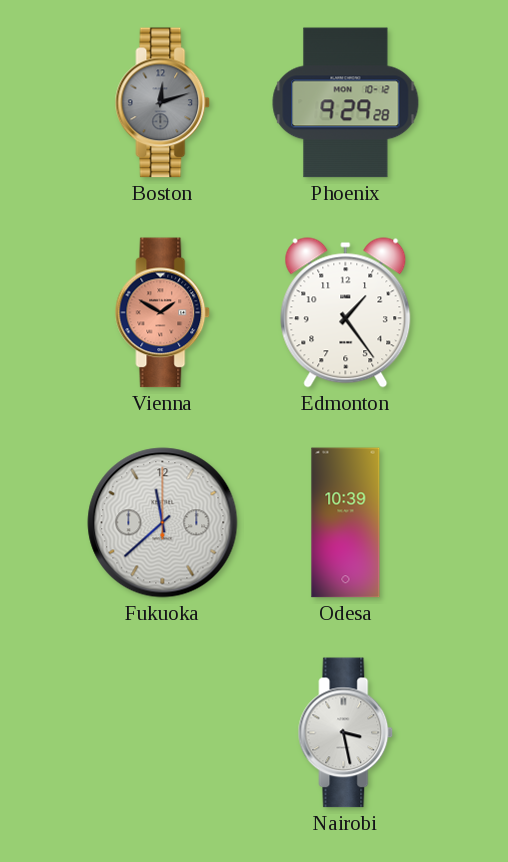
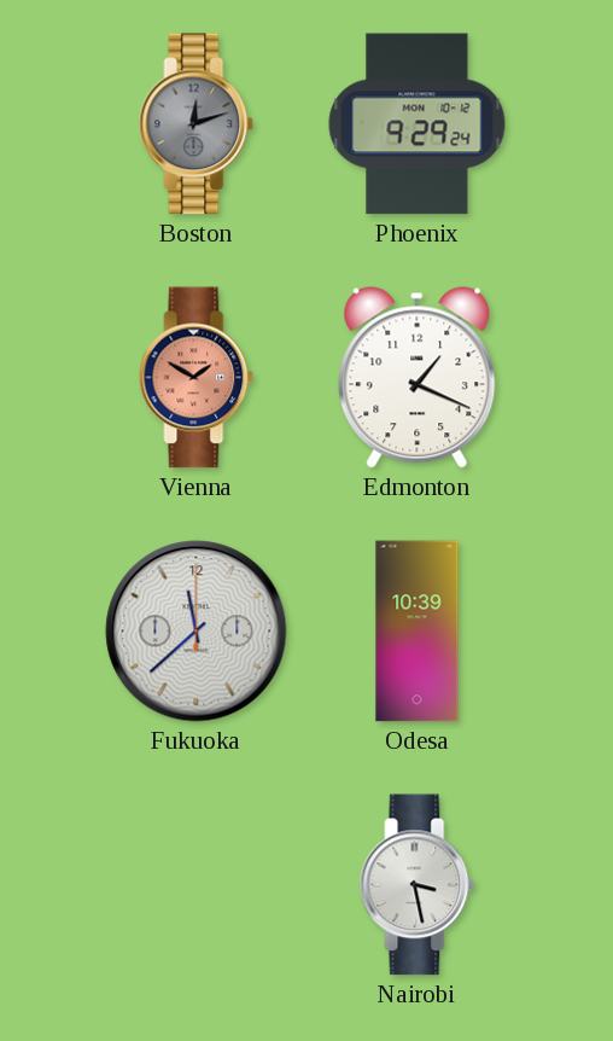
Phoenix: 9:29:28 -> 9:29:24
Edmonton: 1:24 -> 1:19
